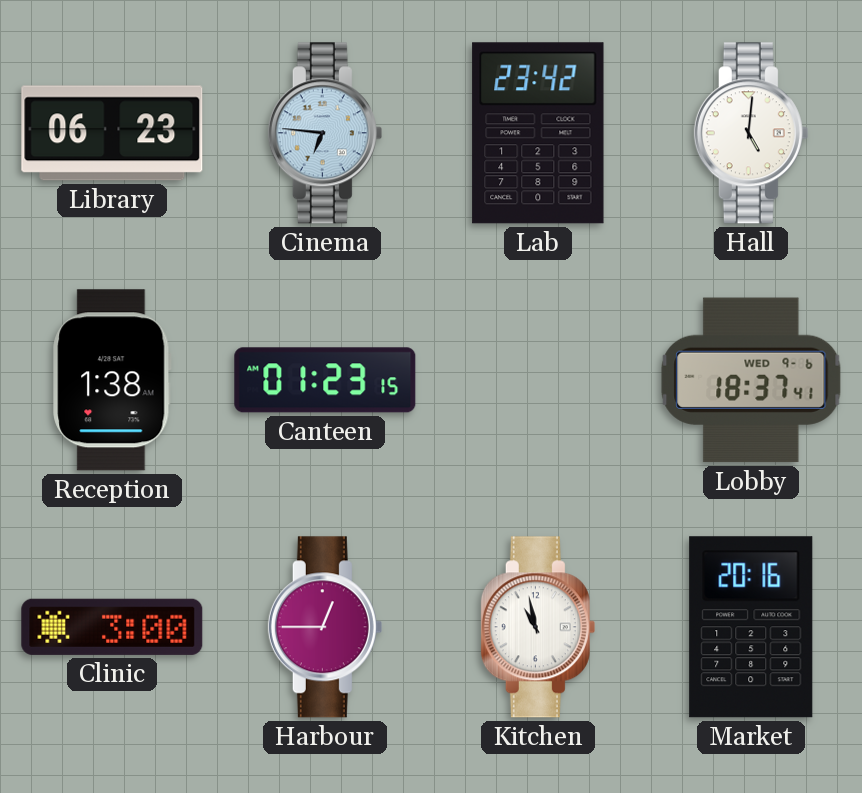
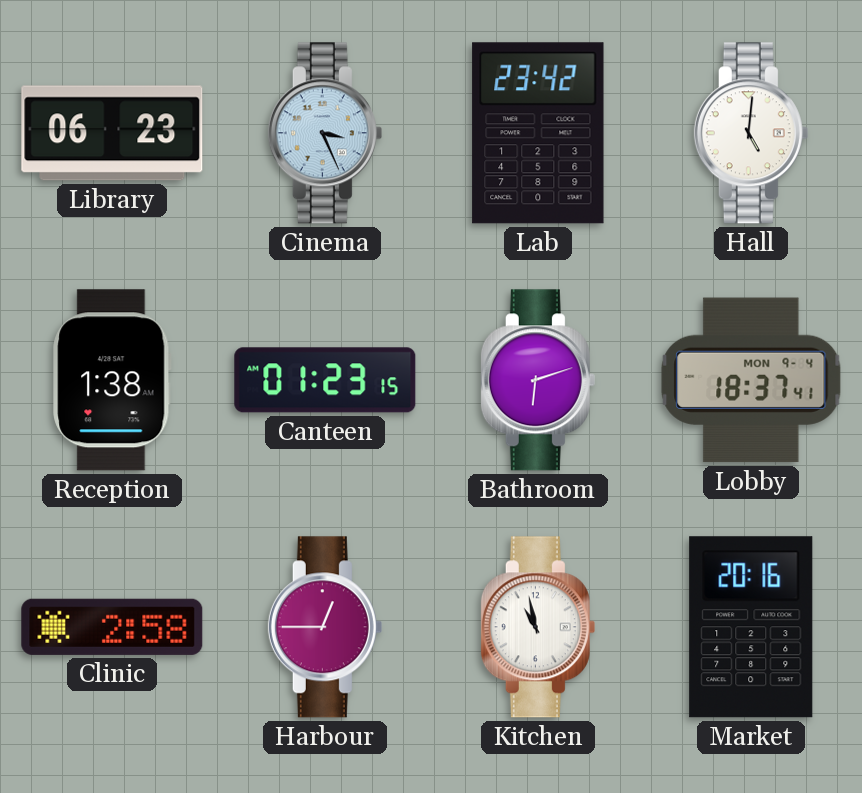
Cinema: 6:46 -> 3:26
Bathroom: none -> 6:12
Lobby date: WED 9-6 -> MON 9-4
Clinic: 3:00 -> 2:58
